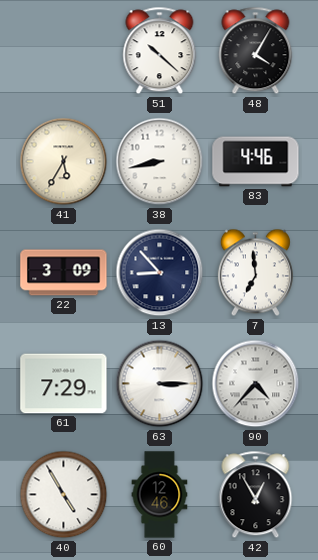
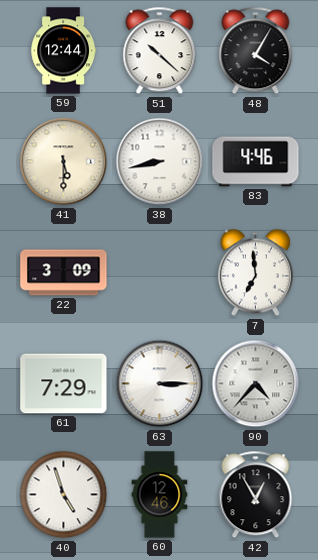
59: none -> 12:44
41: 5:35 -> 5:30
13: 8:53 -> none
40: 4:55 -> 4:57
